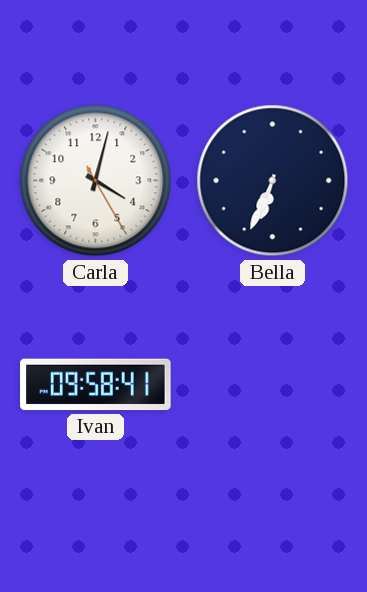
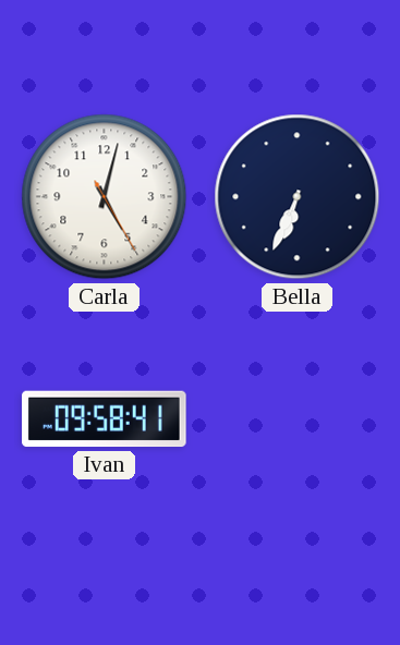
Carla: 4:02 -> 5:02
